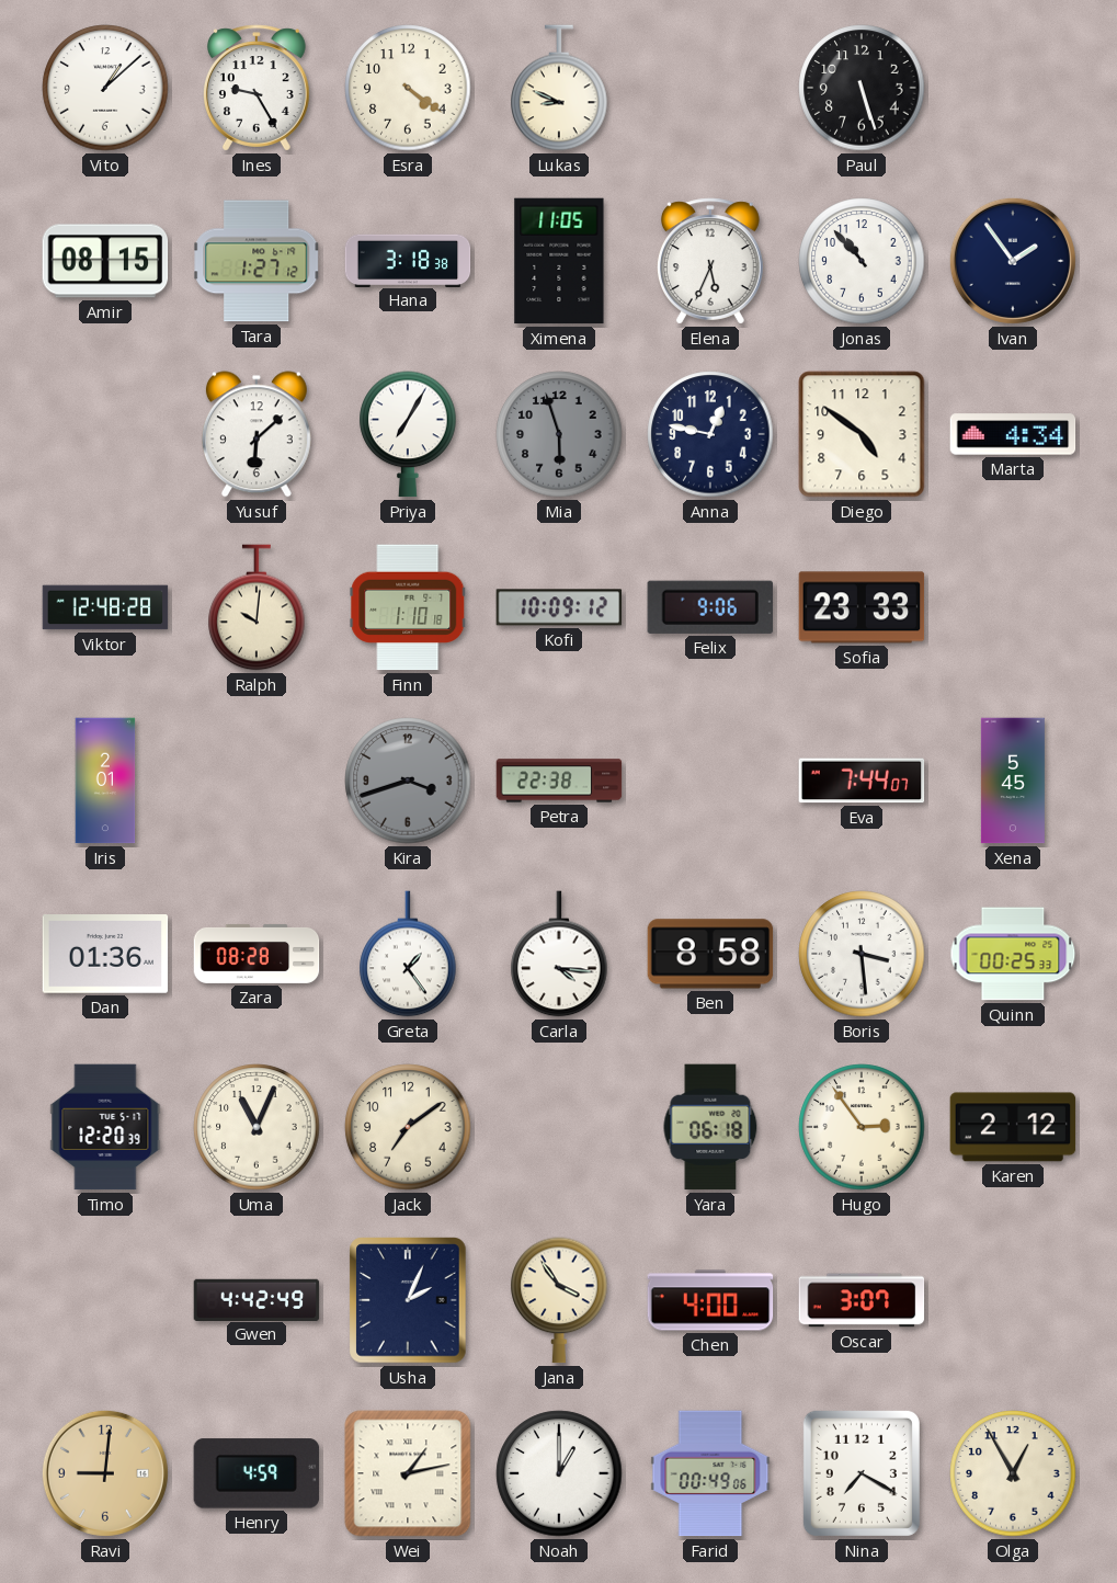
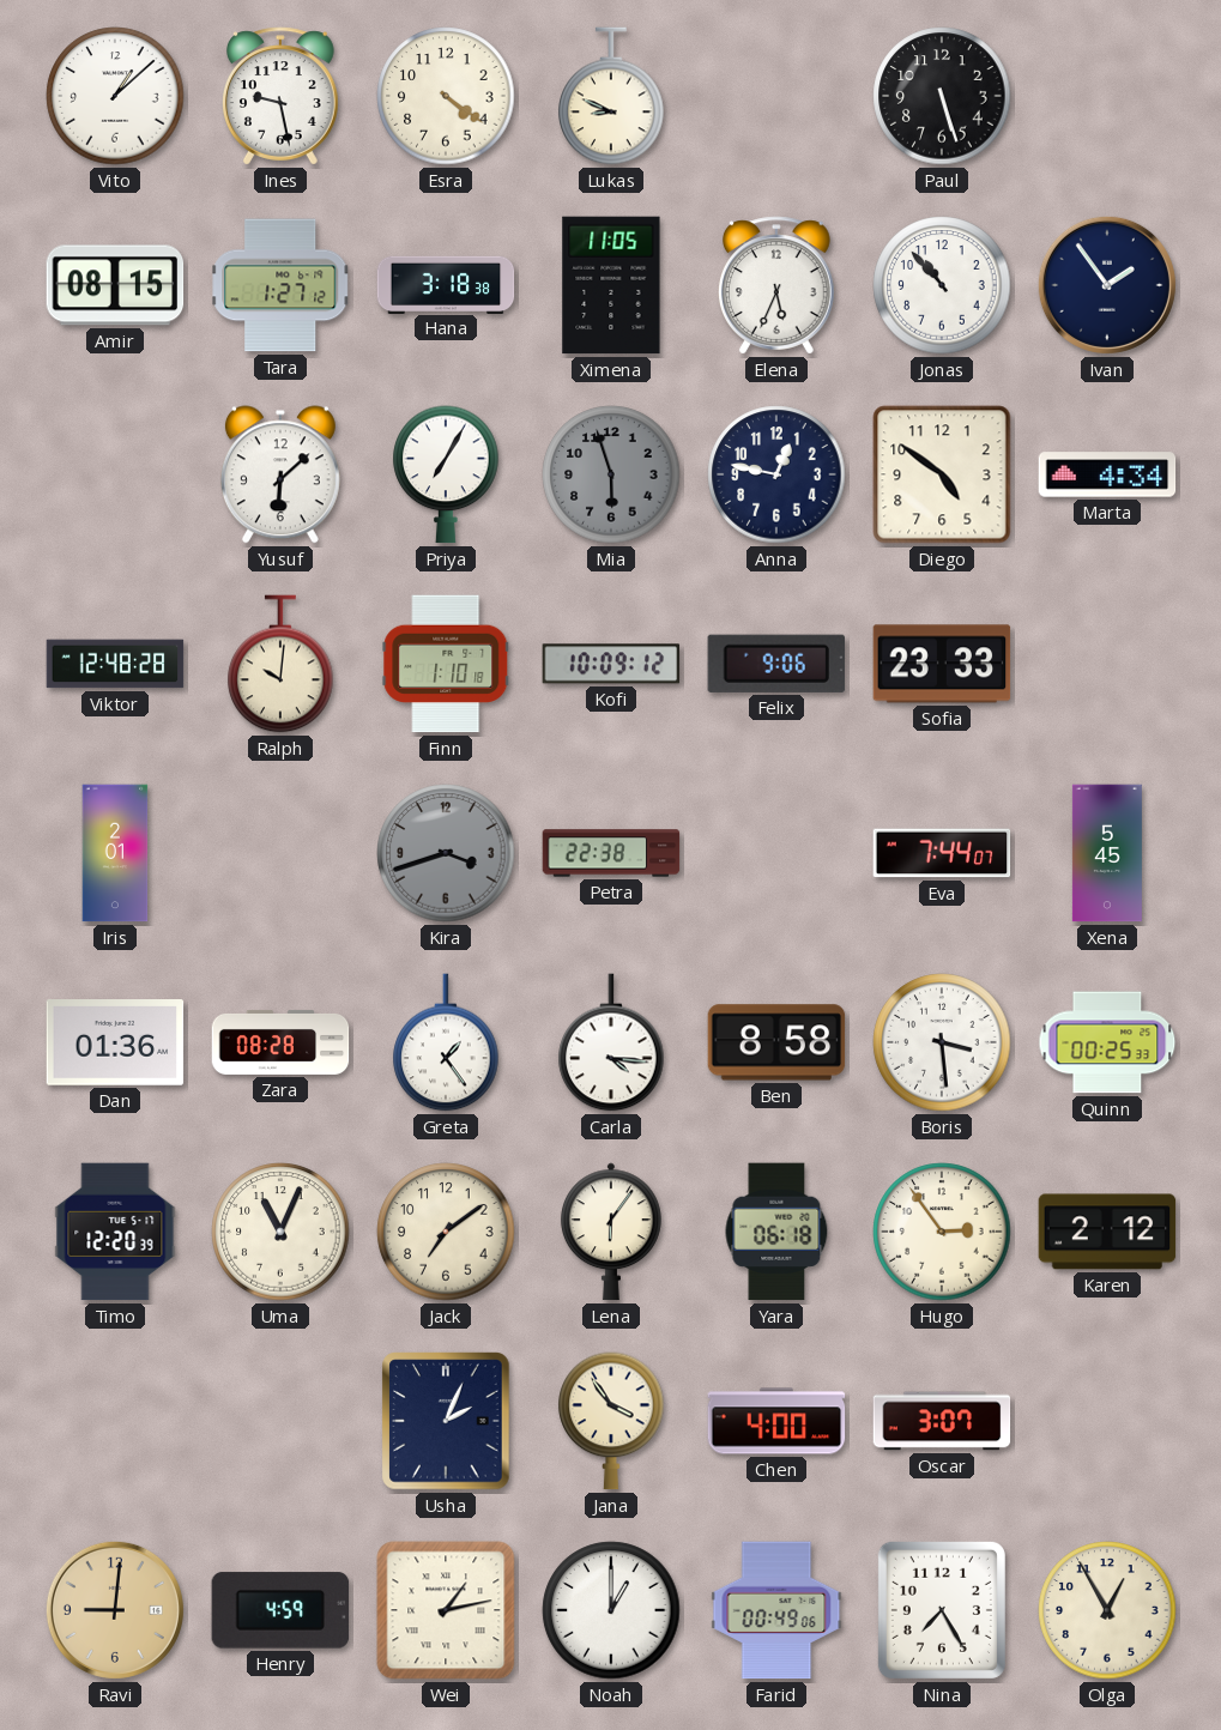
Ines: 9:25 -> 9:28
Lena: none -> 6:06
Gwen: 4:42 -> none
Nina: 7:20 -> 7:25
